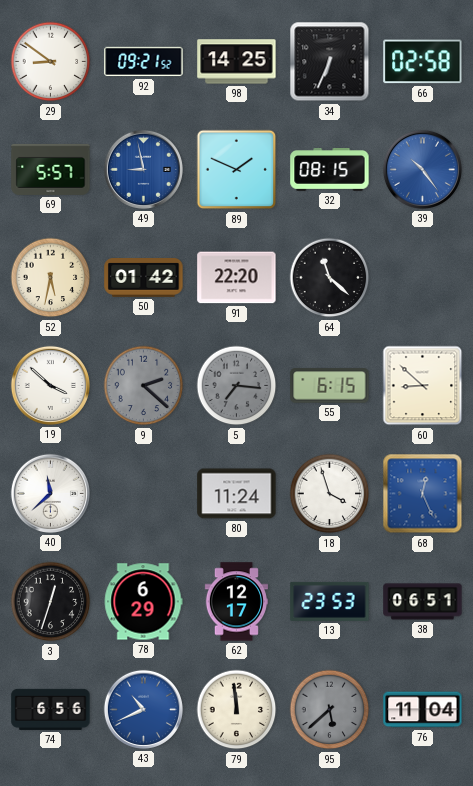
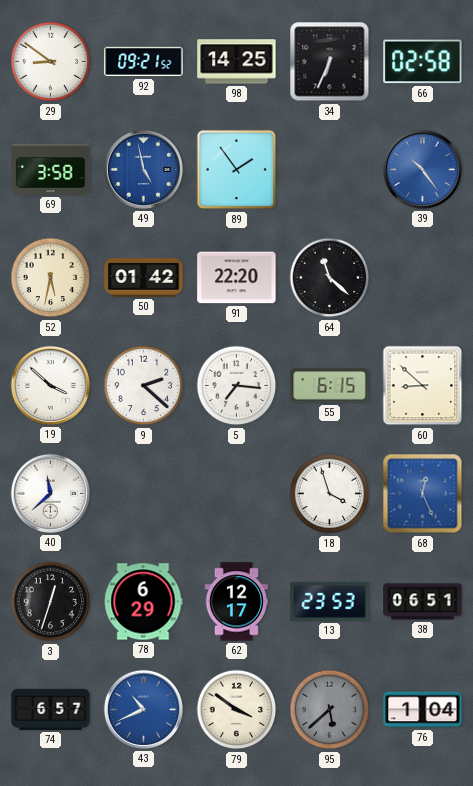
69: 5:57 -> 3:58
49: 8:58 -> 4:58
89: 1:49 -> 1:54
32: 08:15 -> none
9 dial: grey -> white
5 dial: grey -> white
80: 11:24 -> none
74: 6:56 -> 6:57
79: 11:59 -> 3:51
76: 11:04 -> 1:04
